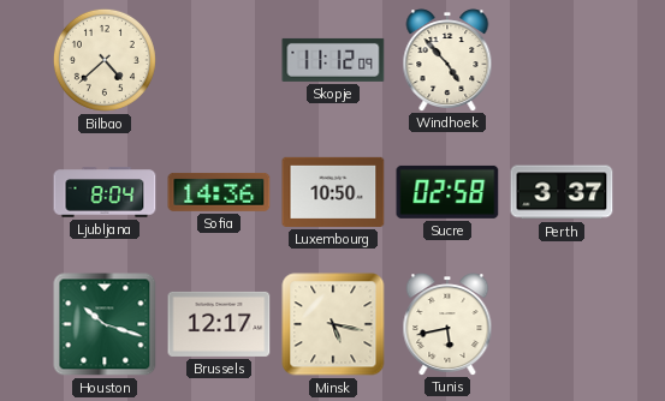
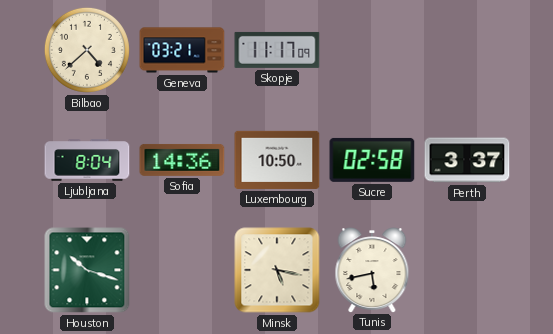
Geneva: none -> 03:21
Skopje: 11:12 -> 11:17
Windhoek: 4:53 -> none
Brussels: 12:17 -> none
